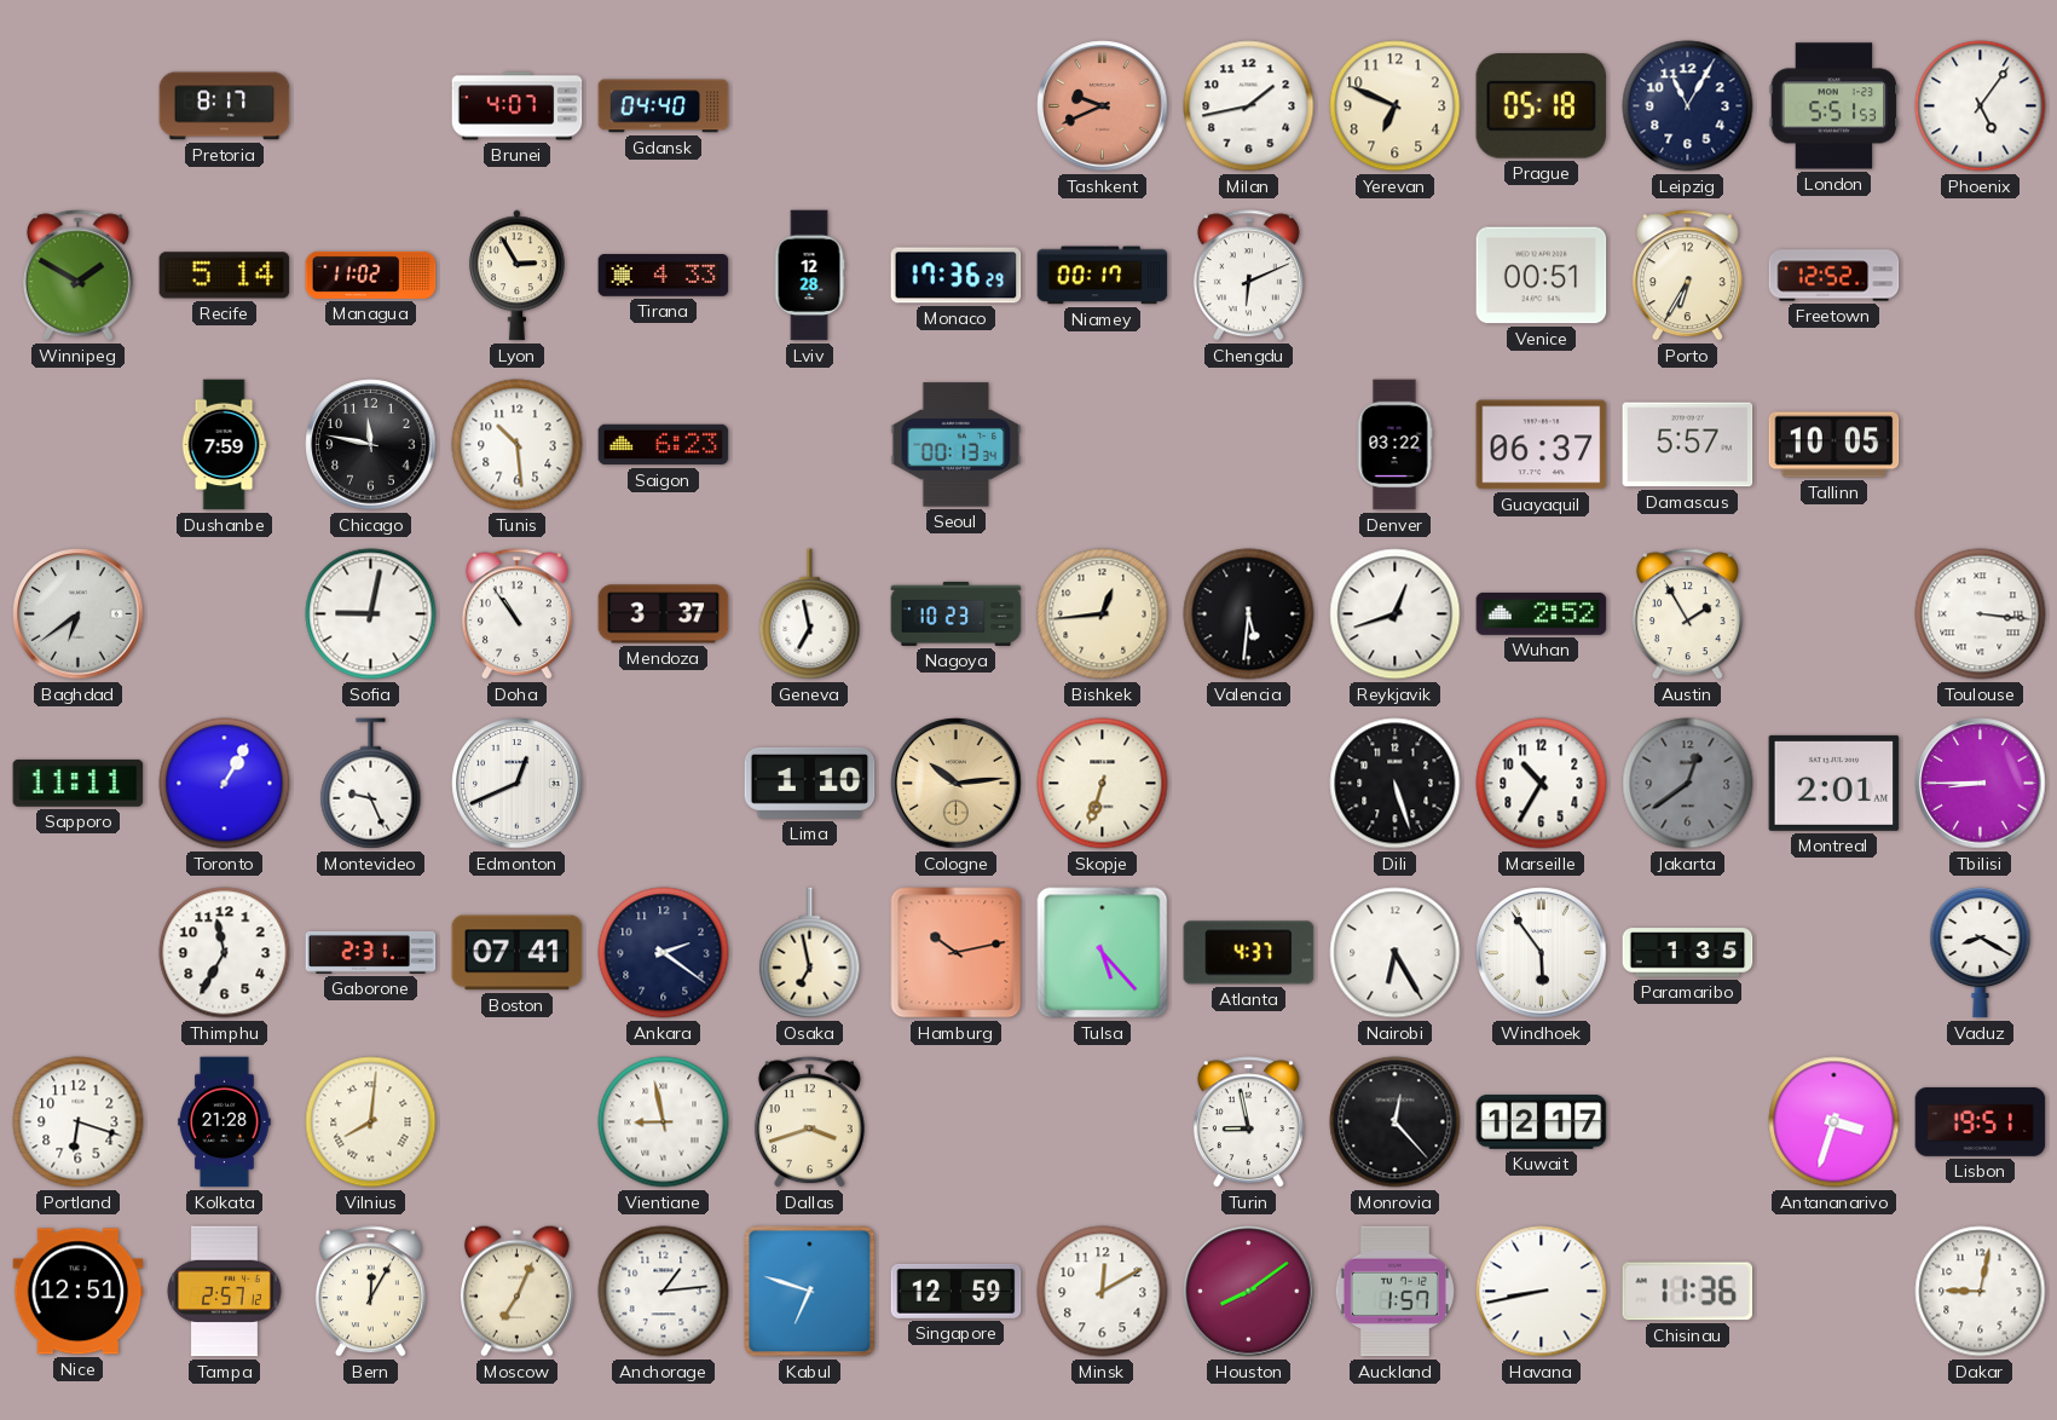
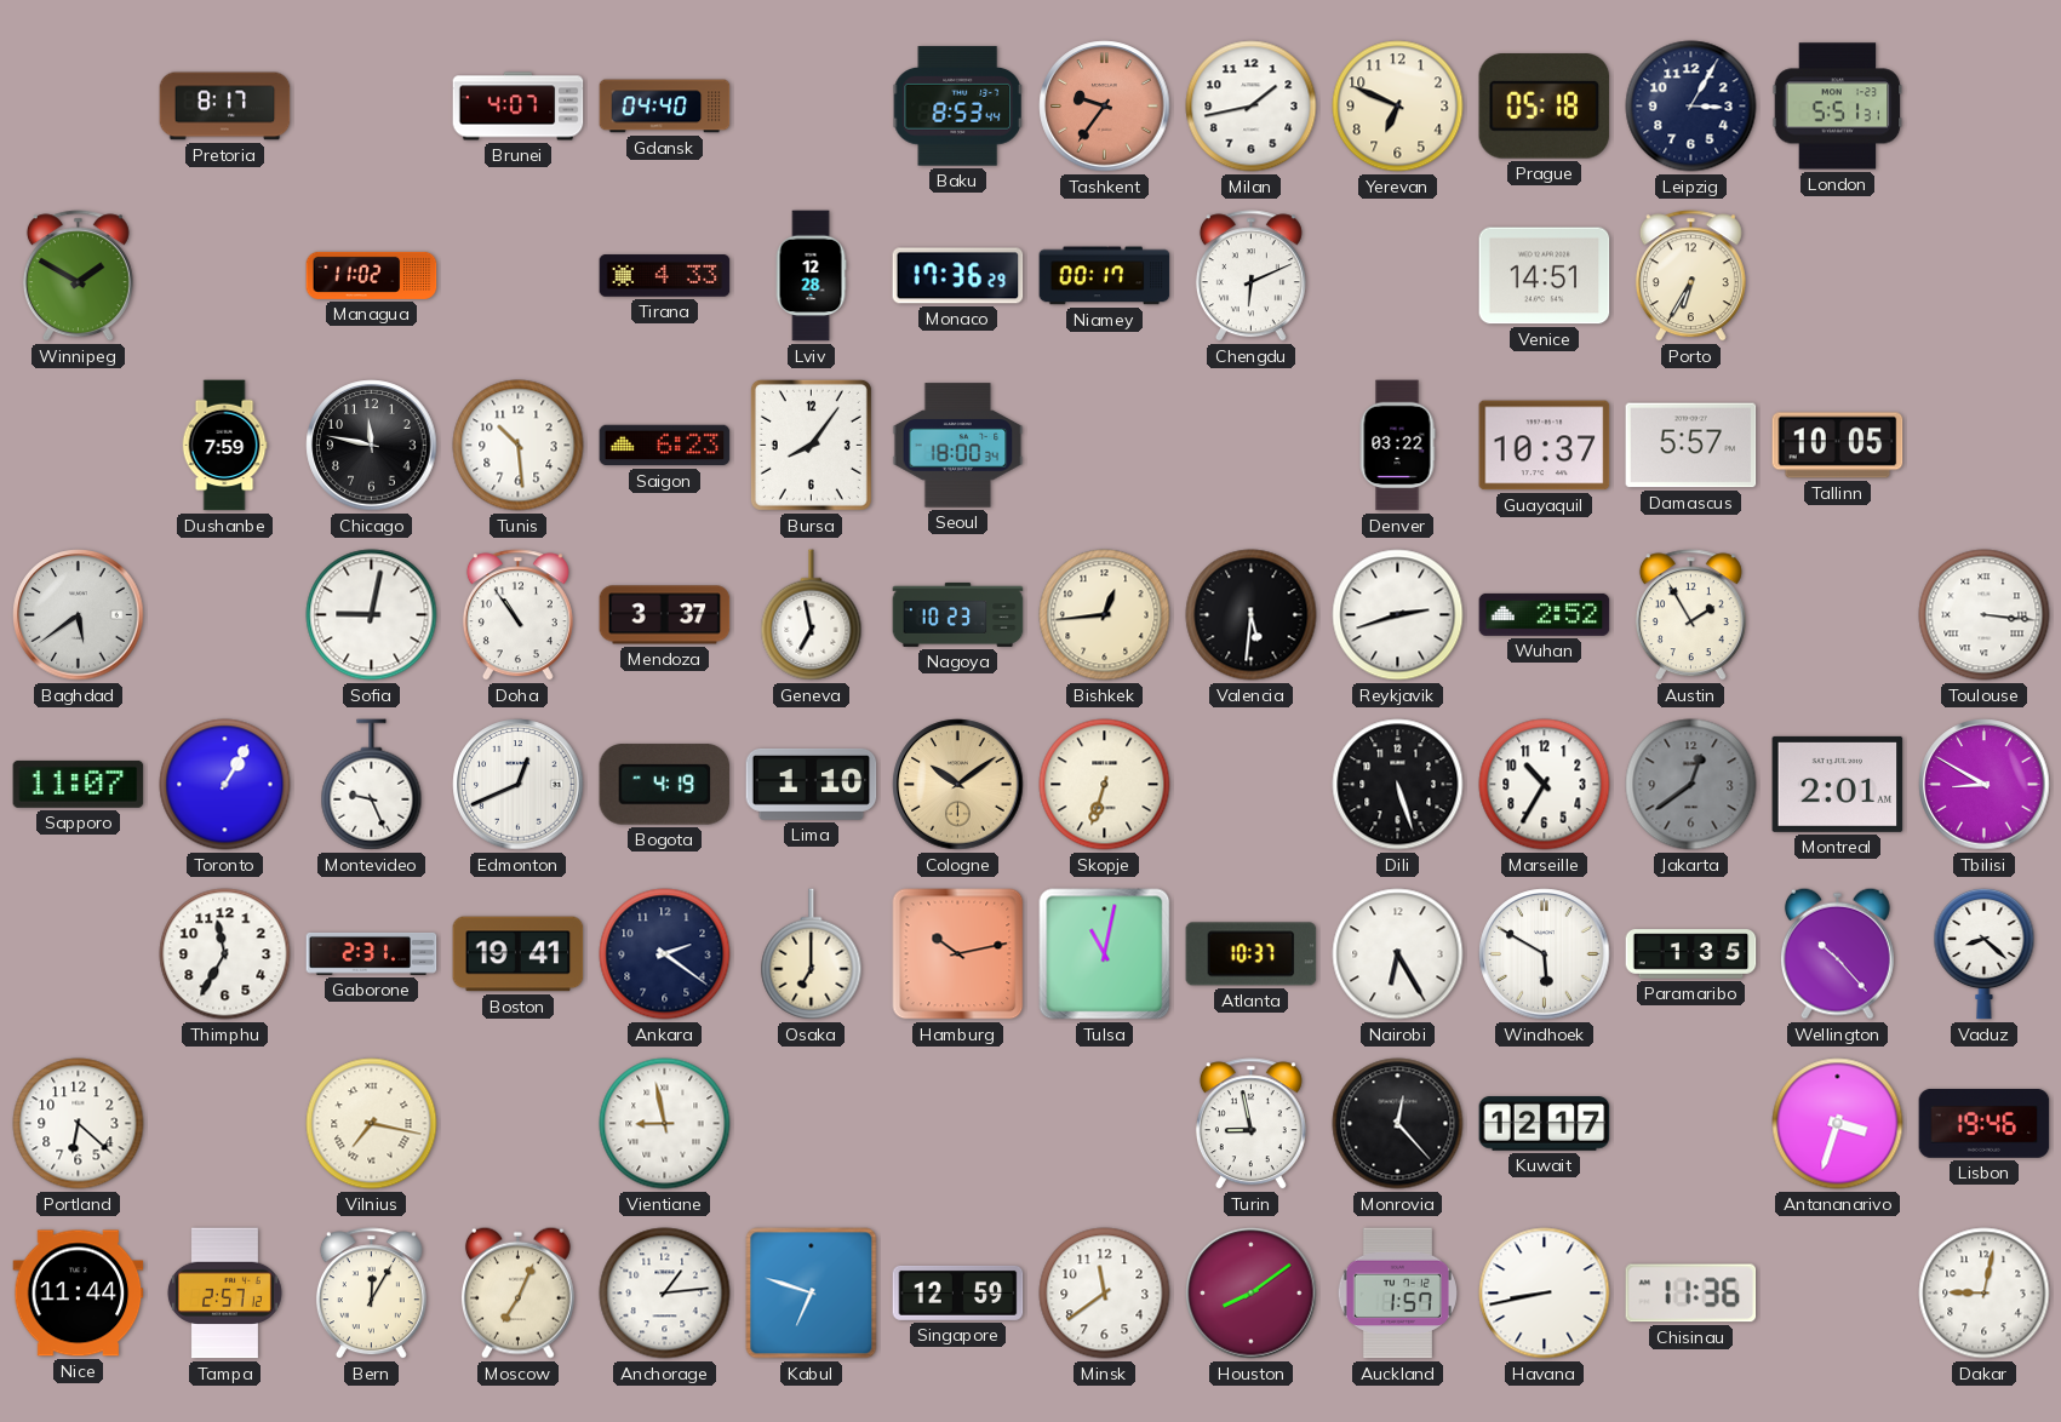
Baku: none -> 8:53
Tashkent: 9:41 -> 9:36
Leipzig: 11:05 -> 3:05
London: 5:51:53 -> 5:51:31
Phoenix: 5:06 -> none
Recife: 5:14 -> none
Lyon: 2:55 -> none
Venice: 00:51 -> 14:51
Freetown: 12:52 -> none
Bursa: none -> 8:06
Seoul: 00:13 -> 18:00
Guayaquil: 06:37 -> 10:37
Baghdad: 6:39 -> 5:39
Reykjavik: 12:42 -> 2:42
Sapporo: 11:11 -> 11:07
Bogota: none -> 4:19
Cologne: 10:14 -> 10:09
Tbilisi: 8:45 -> 8:50
Boston: 07:41 -> 19:41
Osaka: 6:58 -> 7:00
Tulsa: 5:23 -> 11:02
Atlanta: 4:37 -> 10:37
Windhoek: 5:54 -> 5:50
Wellington: none -> 10:23
Vaduz: 8:20 -> 8:22
Portland: 6:18 -> 6:22
Kolkata: 21:28 -> none
Vilnius: 8:01 -> 7:17
Dallas: 3:42 -> none
Lisbon: 19:51 -> 19:46
Nice: 12:51 -> 11:44
Minsk: 12:10 -> 11:39
